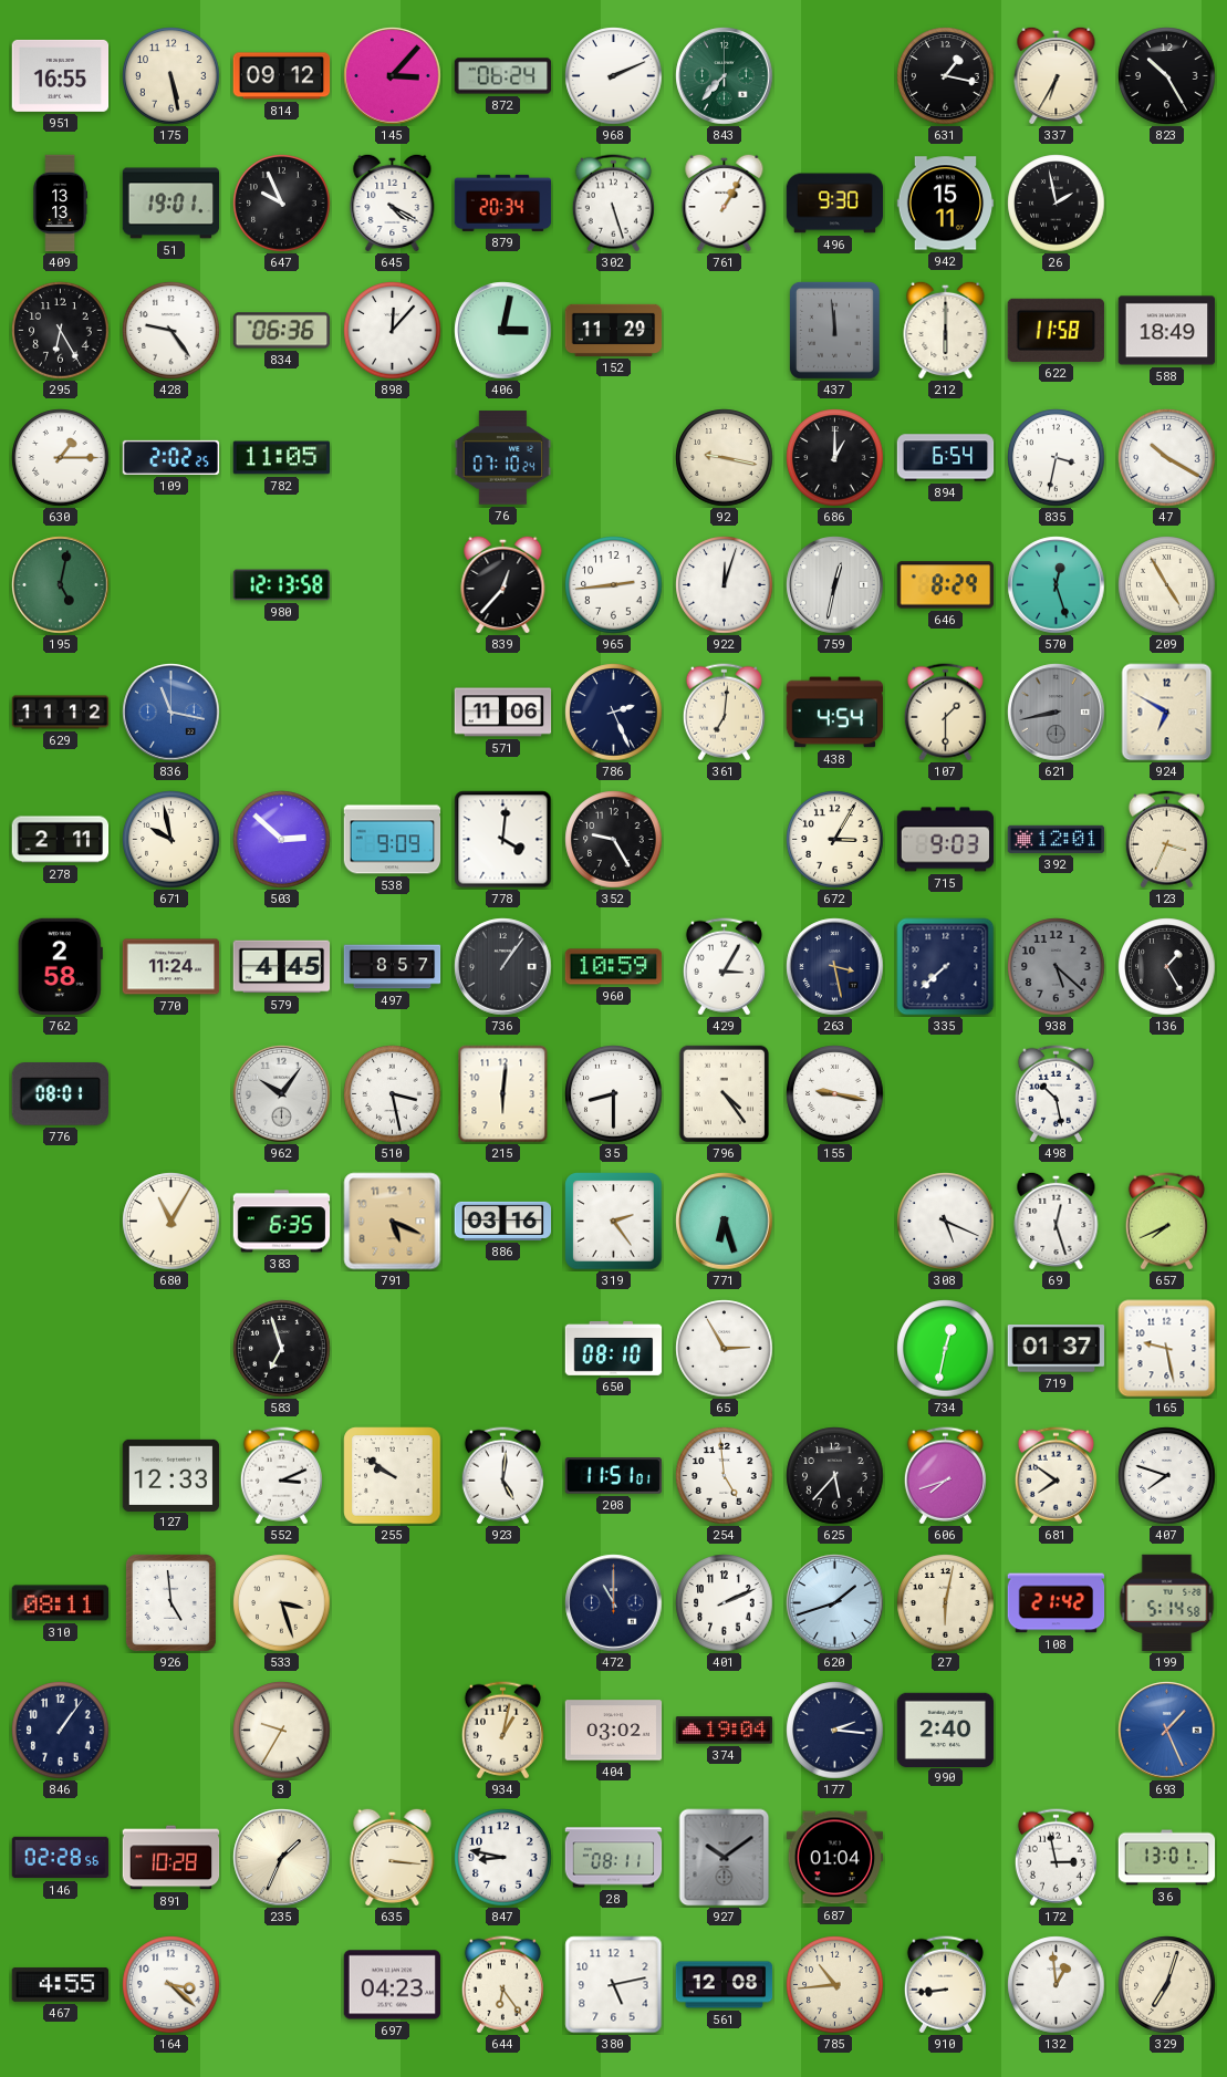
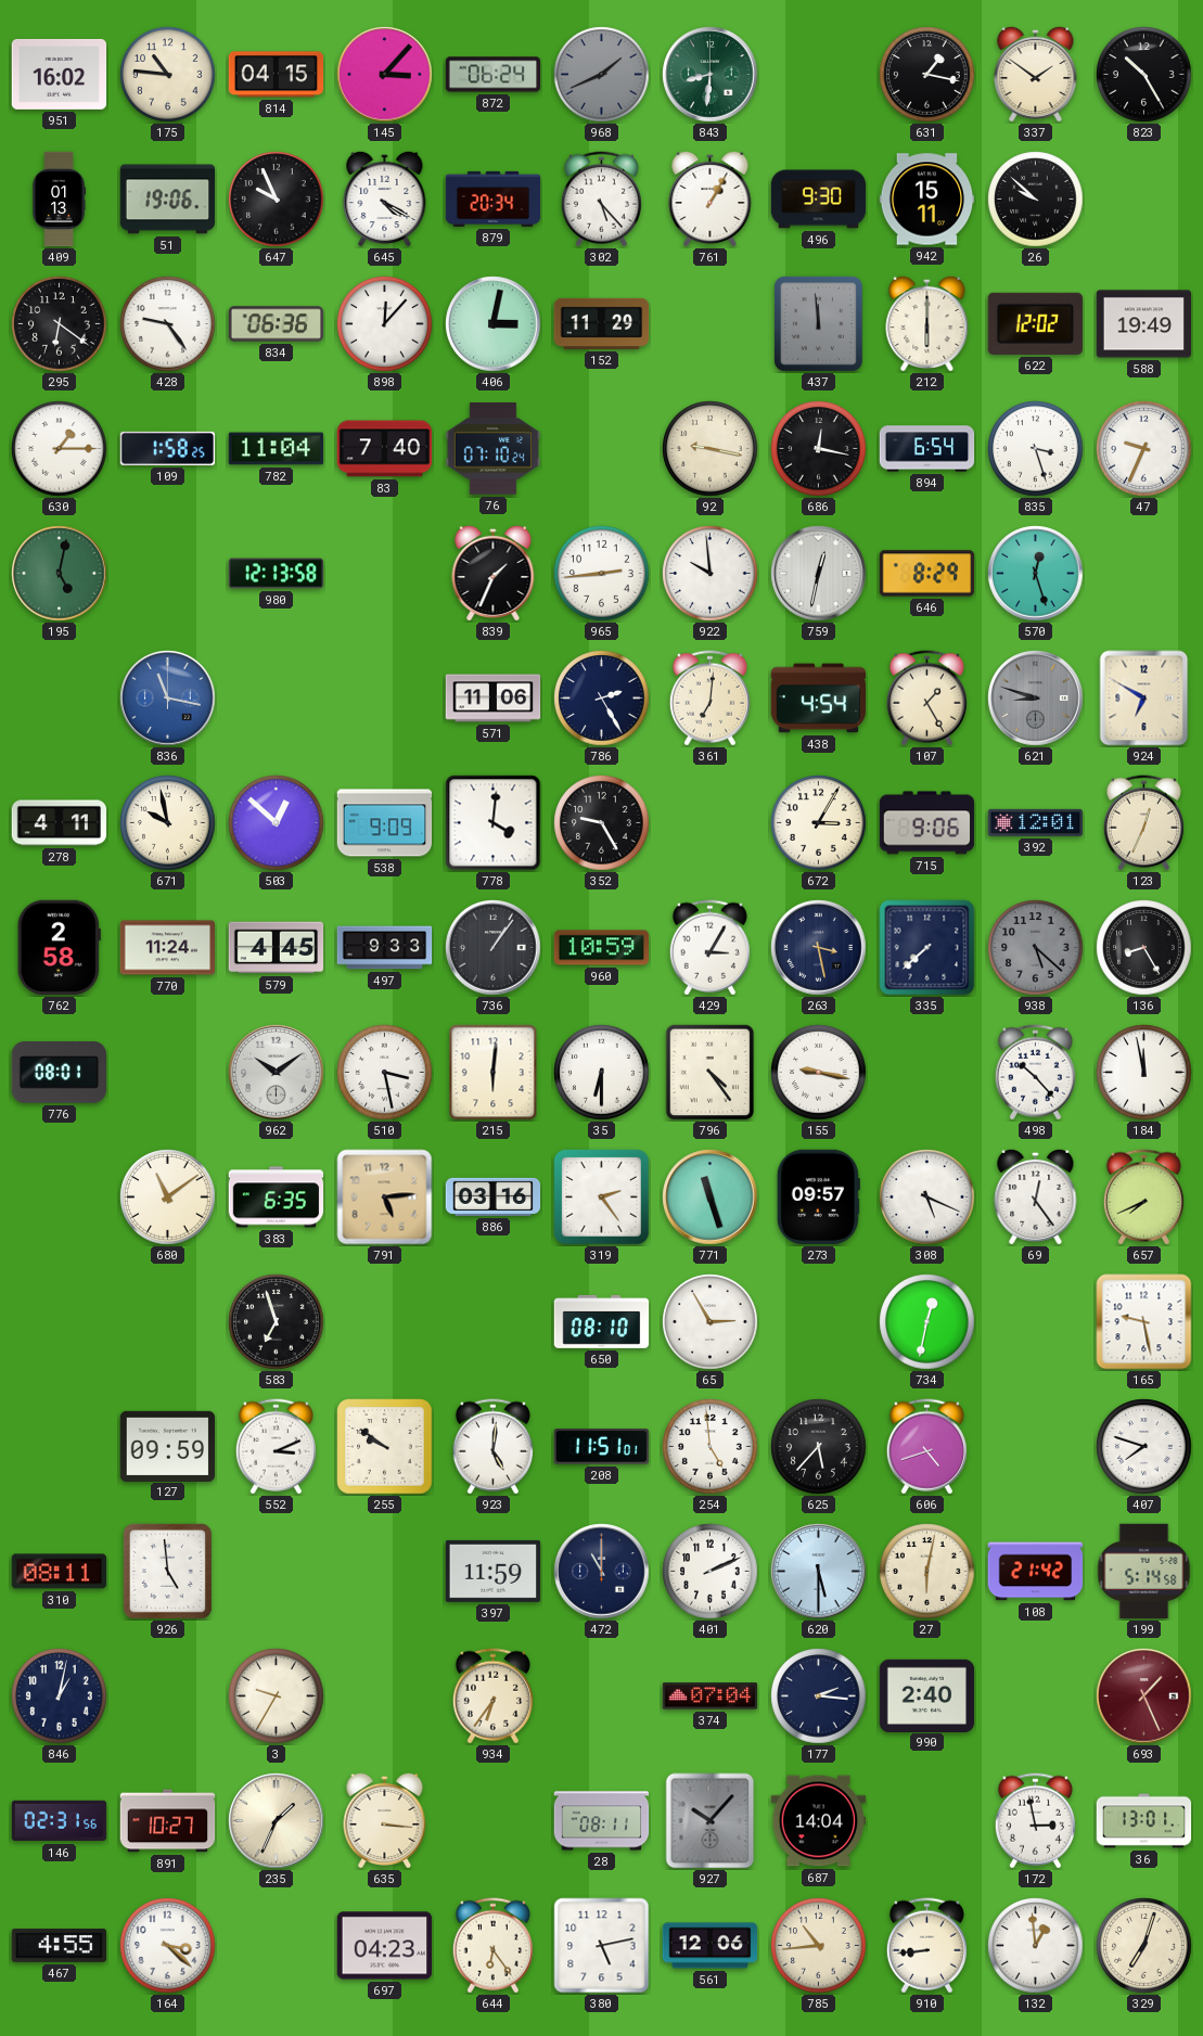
951: 16:55 -> 16:02
175: 5:28 -> 10:46
814: 09:12 -> 04:15
968: 2:11 -> 1:41
968 dial: white -> grey
843: 7:37 -> 8:31
337: 6:35 -> 1:51
409: 13:13 -> 01:13
51: 19:01 -> 19:06
302: 5:27 -> 5:23
26: 1:58 -> 9:52
295: 6:25 -> 6:21
622: 11:58 -> 12:02
588: 18:49 -> 19:49
109: 2:02 -> 1:58
782: 11:05 -> 11:04
83: none -> 7:40
686: 1:00 -> 12:17
835: 3:32 -> 3:27
47: 10:20 -> 9:34
839: 12:37 -> 1:34
922: 12:03 -> 9:59
209: 4:55 -> none
629: 11:12 -> none
786: 2:26 -> 2:25
107: 1:30 -> 1:25
621: 8:43 -> 8:48
278: 2:11 -> 4:11
503: 2:52 -> 12:52
715: 9:03 -> 9:06
123: 3:34 -> 12:34
497: 8:57 -> 9:33
136: 1:25 -> 8:25
962: 10:06 -> 10:09
35: 8:30 -> 6:30
498: 10:28 -> 10:23
184: none -> 11:58
680: 11:05 -> 11:09
791: 5:19 -> 5:14
771: 6:27 -> 11:27
273: none -> 09:57
69: 12:27 -> 12:24
719: 01:37 -> none
127: 12:33 -> 09:59
606: 7:42 -> 4:42
681: 7:51 -> none
533: 3:27 -> none
397: none -> 11:59
620: 1:42 -> 5:30
846: 1:06 -> 1:02
934: 1:02 -> 6:36
404: 03:02 -> none
374: 19:04 -> 07:04
693 dial: blue -> burgundy
146: 02:28 -> 02:31
891: 10:28 -> 10:27
847: 8:47 -> none
927: 10:09 -> 10:07
687: 01:04 -> 14:04
561: 12:08 -> 12:06
